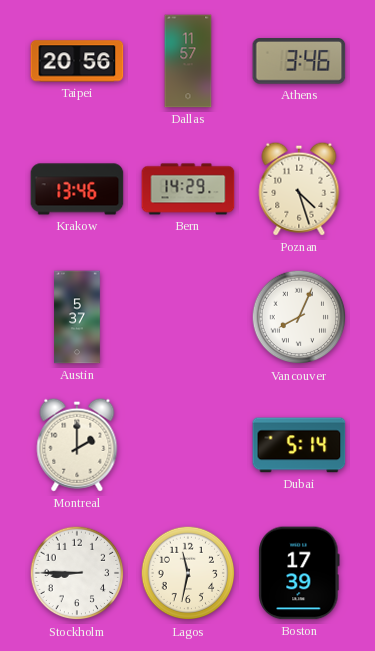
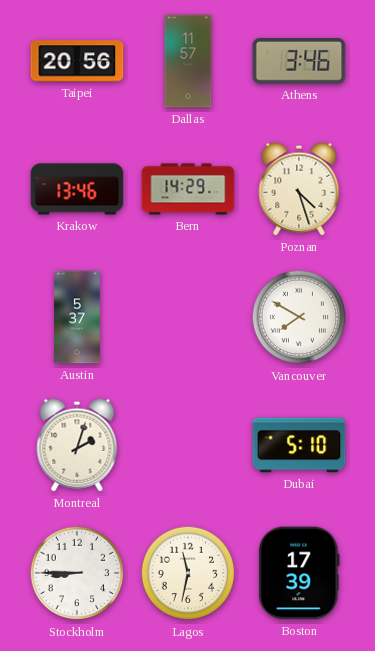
Vancouver: 8:04 -> 7:50
Montreal: 2:00 -> 2:03
Dubai: 5:14 -> 5:10
